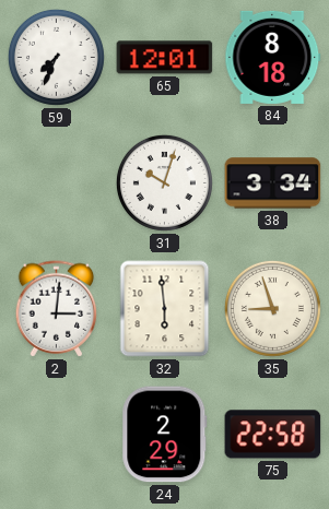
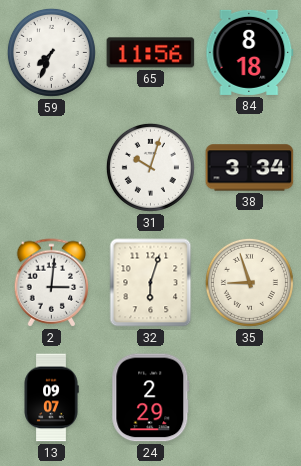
65: 12:01 -> 11:56
32: 5:59 -> 6:03
13: none -> 09:07
75: 22:58 -> none
